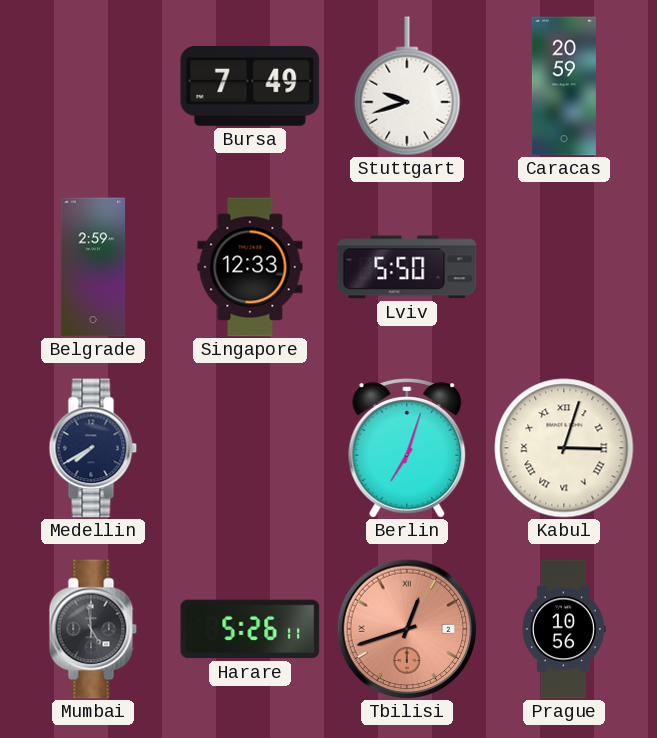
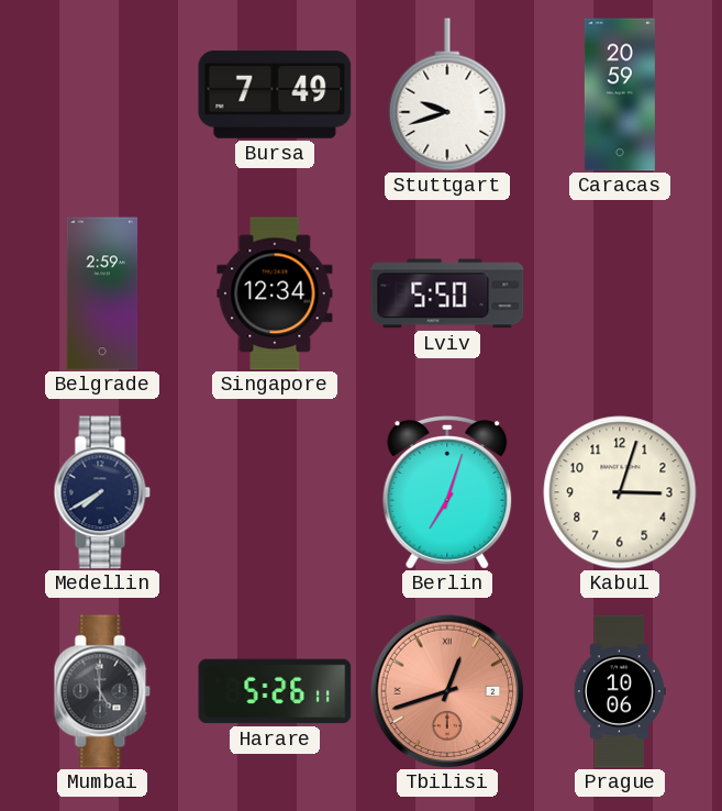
Singapore: 12:33 -> 12:34
Kabul numerals: Roman -> Arabic
Prague: 10:56 -> 10:06
